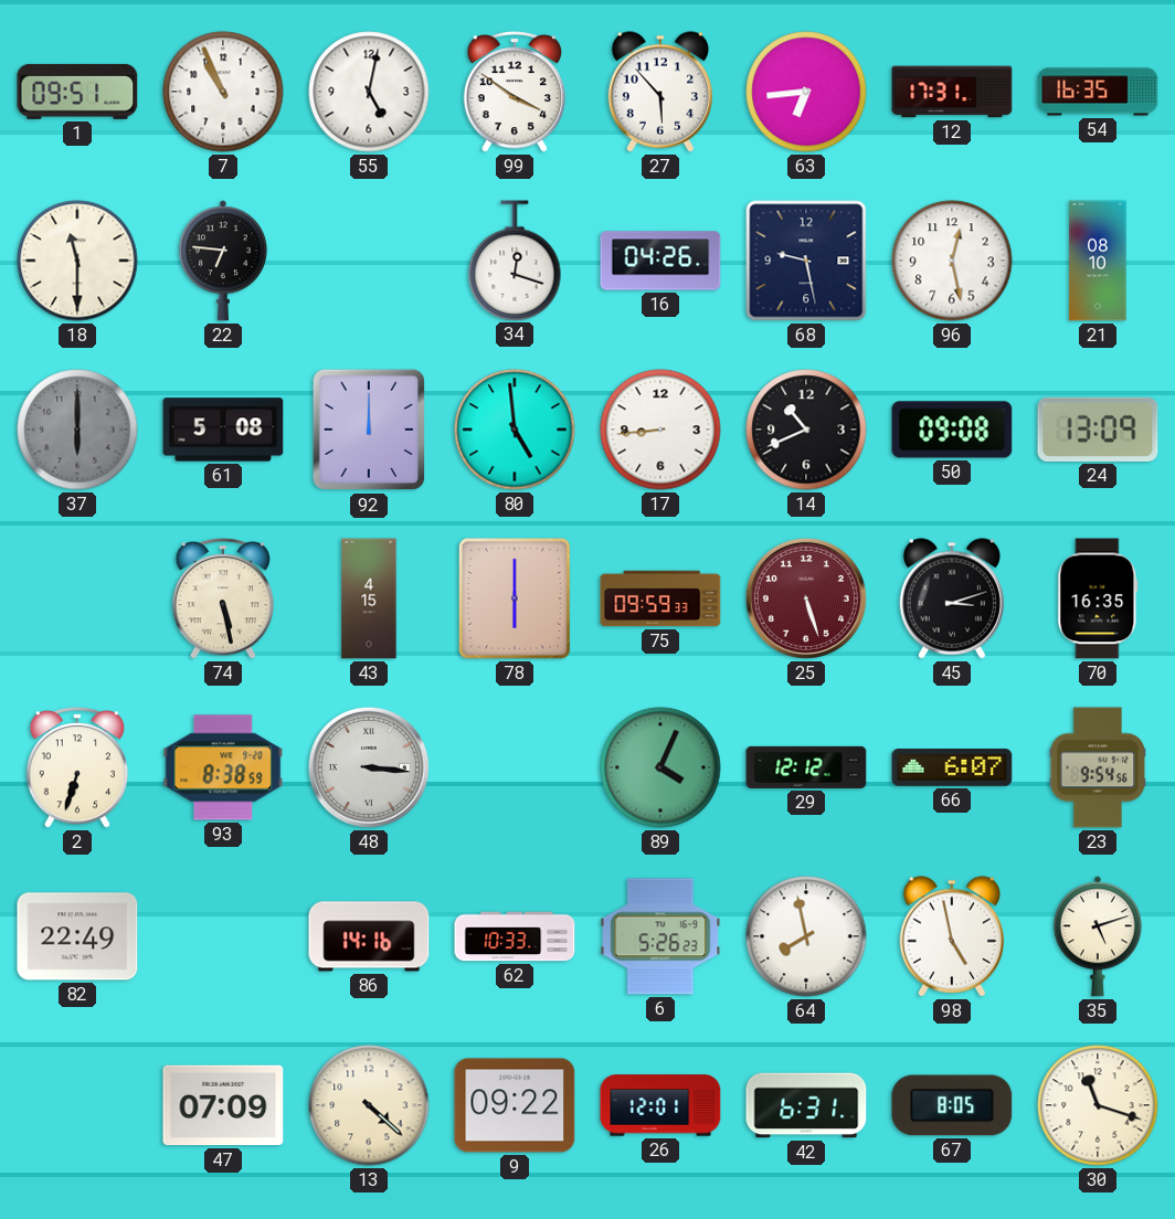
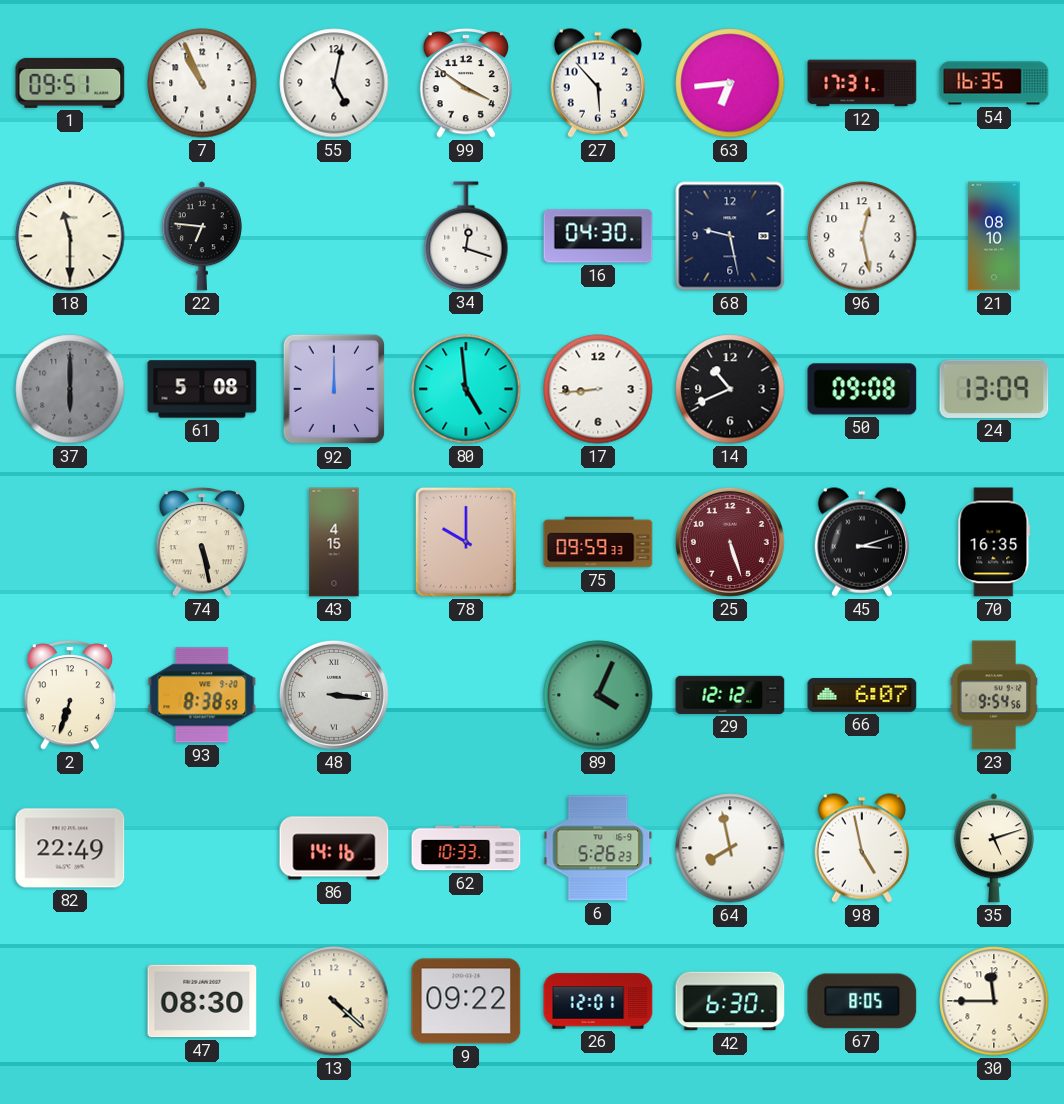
16: 04:26 -> 04:30
78: 6:00 -> 10:00
47: 07:09 -> 08:30
42: 6:31 -> 6:30
30: 11:18 -> 11:45
